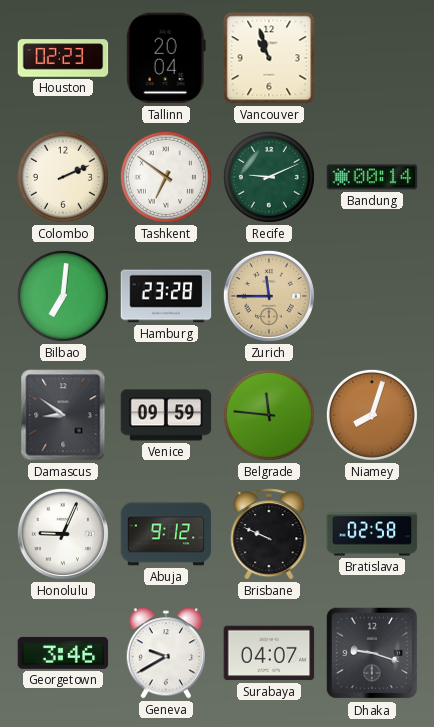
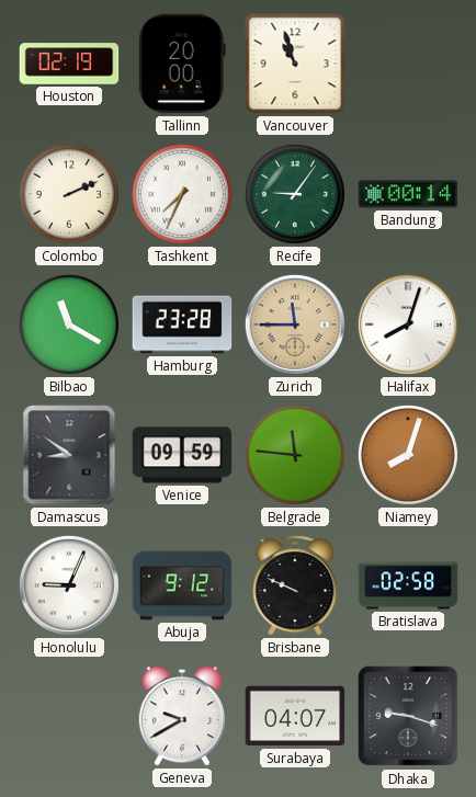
Houston: 02:23 -> 02:19
Tallinn: 20:04 -> 20:00
Tashkent: 6:51 -> 7:34
Recife: 9:11 -> 9:06
Bilbao: 7:01 -> 11:20
Halifax: none -> 8:03
Georgetown: 3:46 -> none
